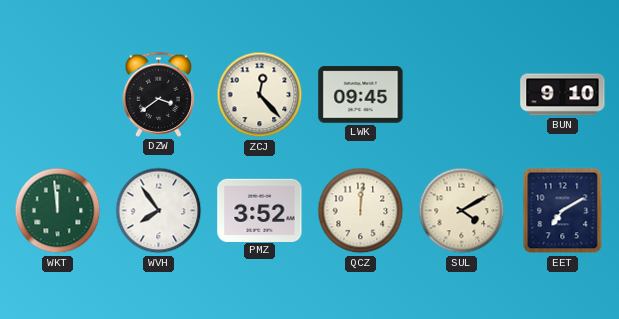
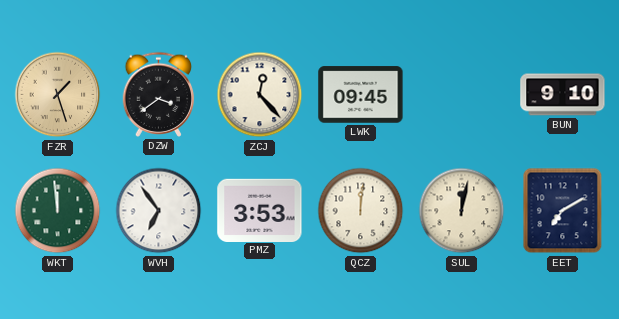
FZR: none -> 1:27
WVH: 7:54 -> 6:54
PMZ: 3:52 -> 3:53
SUL: 4:10 -> 12:02
